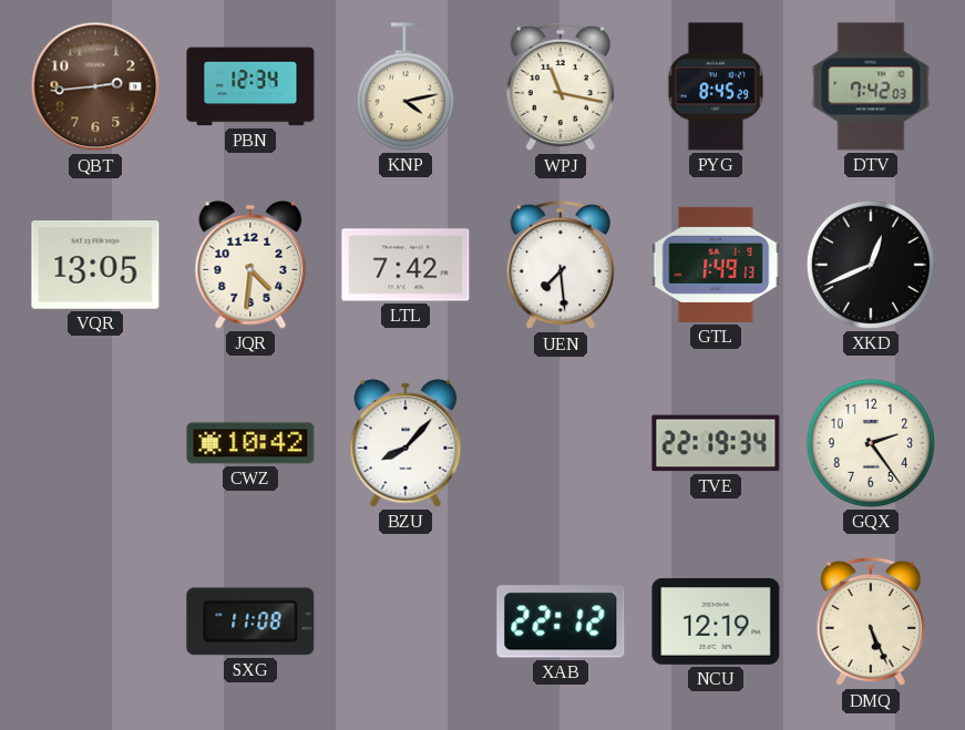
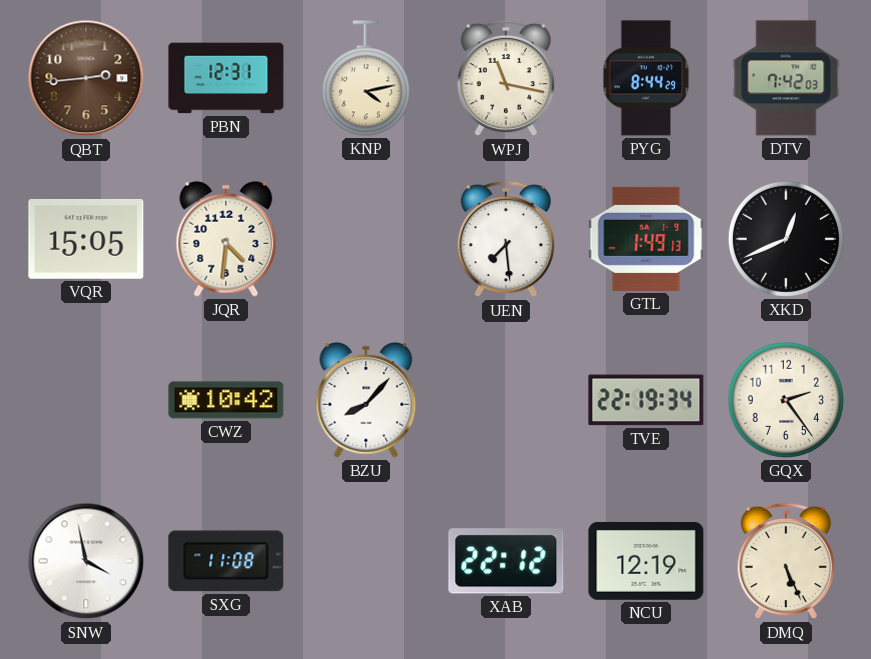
PBN: 12:34 -> 12:31
PYG: 8:45 -> 8:44
VQR: 13:05 -> 15:05
LTL: 7:42 -> none
SNW: none -> 3:58
